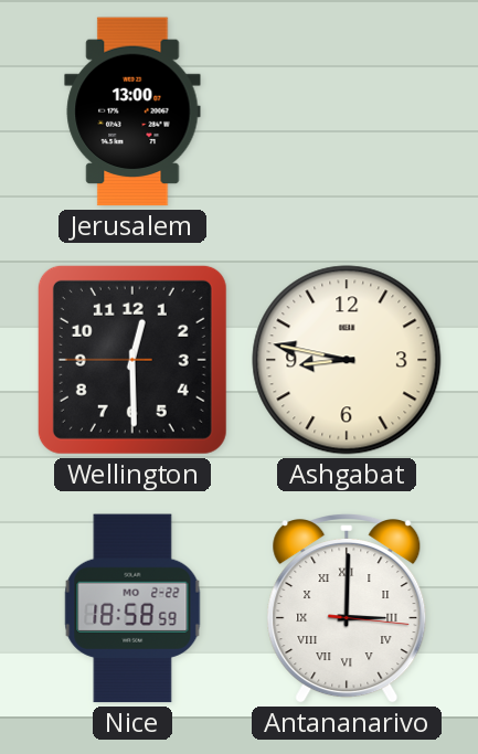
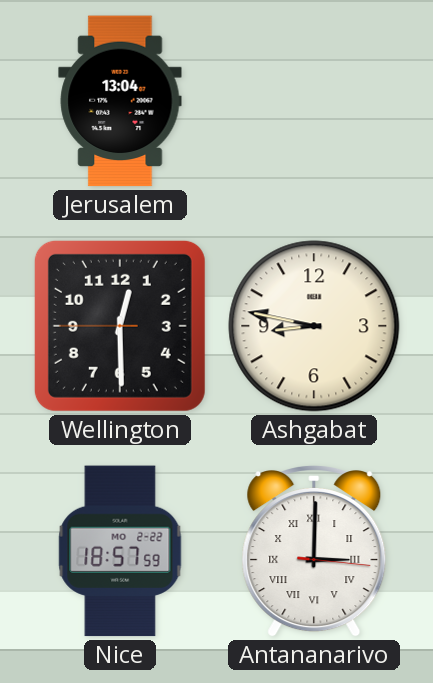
Jerusalem: 13:00 -> 13:04
Nice: 18:58 -> 18:57
